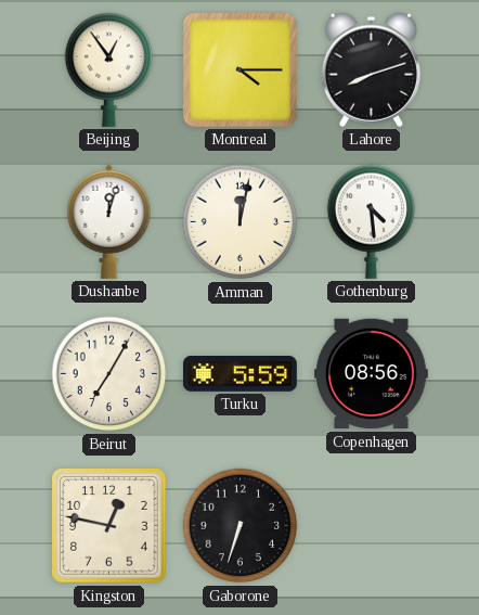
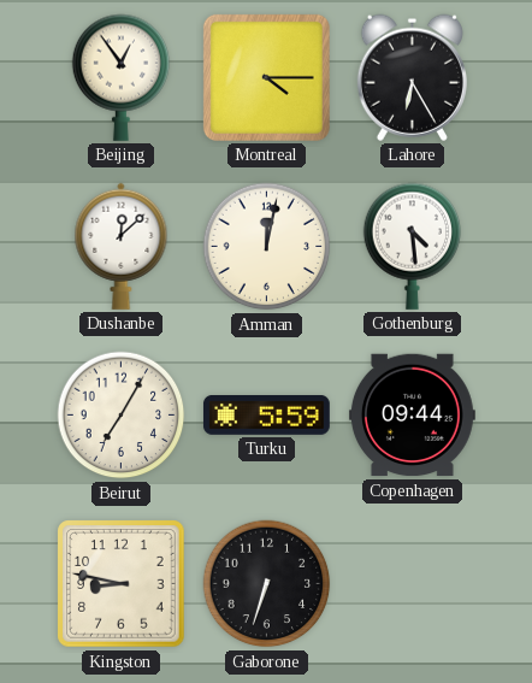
Lahore: 8:12 -> 6:25
Dushanbe: 12:03 -> 12:08
Copenhagen: 08:56 -> 09:44
Kingston: 12:47 -> 8:47
